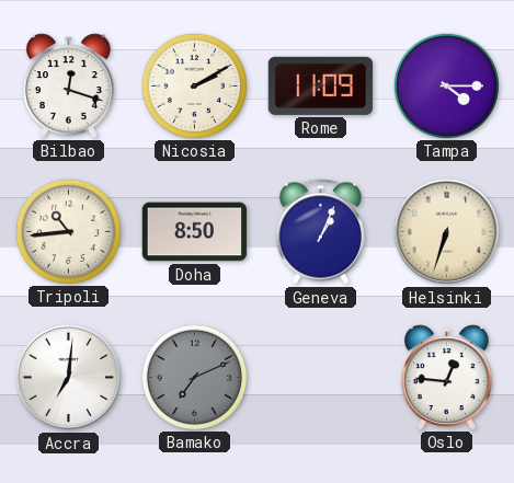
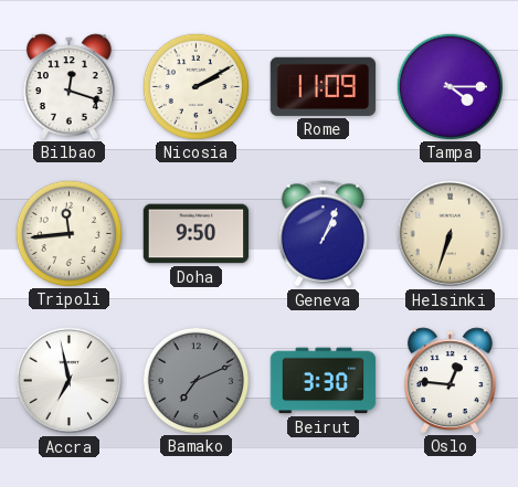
Tripoli: 10:44 -> 11:44
Doha: 8:50 -> 9:50
Accra: 7:01 -> 6:58
Beirut: none -> 3:30
